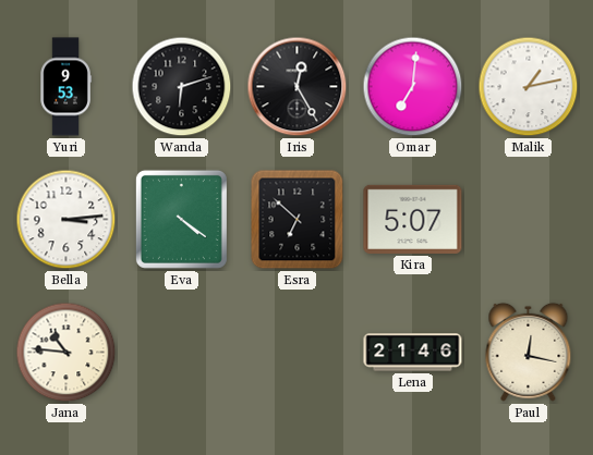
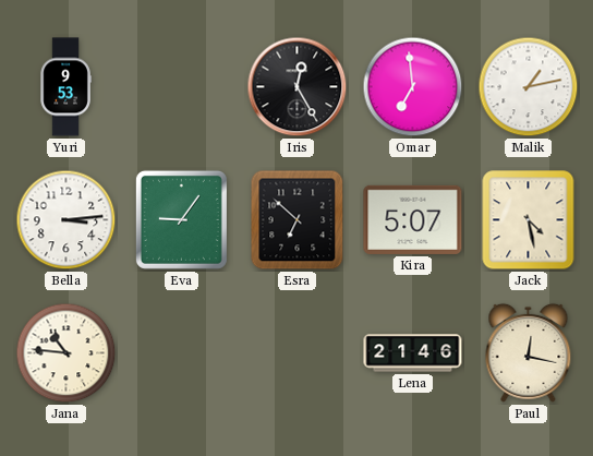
Wanda: 6:12 -> none
Omar: 7:01 -> 6:59
Eva: 4:21 -> 9:06
Jack: none -> 4:28
